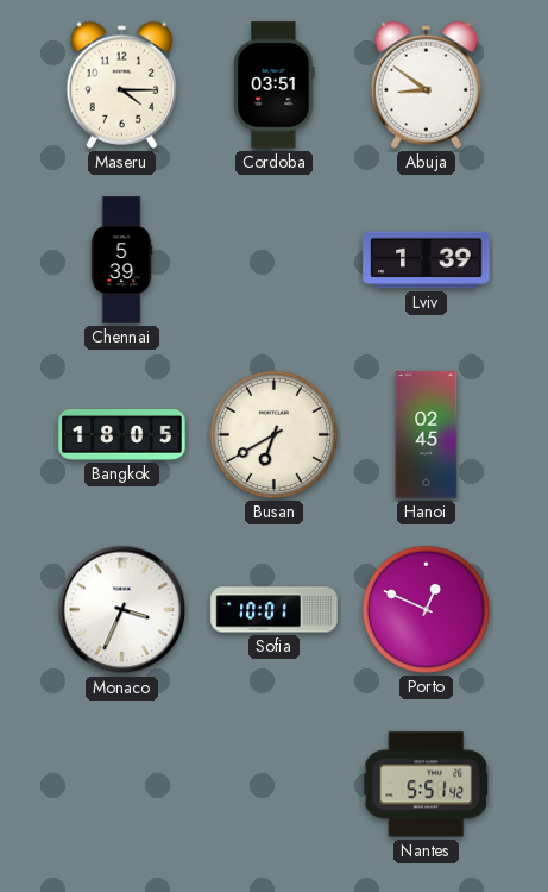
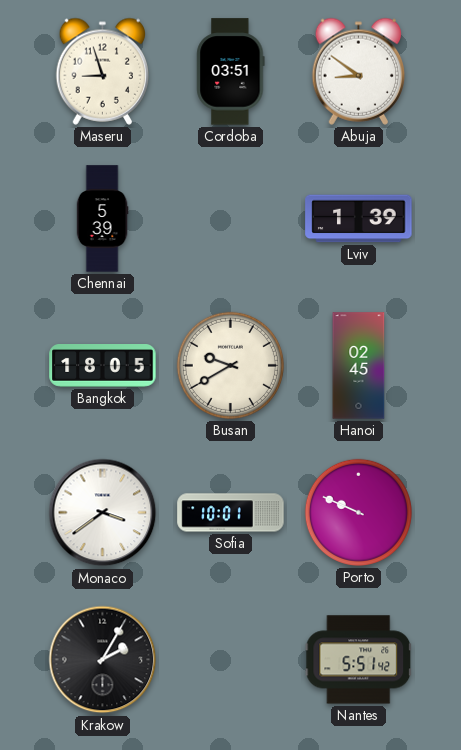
Maseru: 4:15 -> 8:57
Busan: 6:40 -> 9:40
Monaco: 3:34 -> 3:39
Porto: 12:49 -> 9:49
Krakow: none -> 2:05
